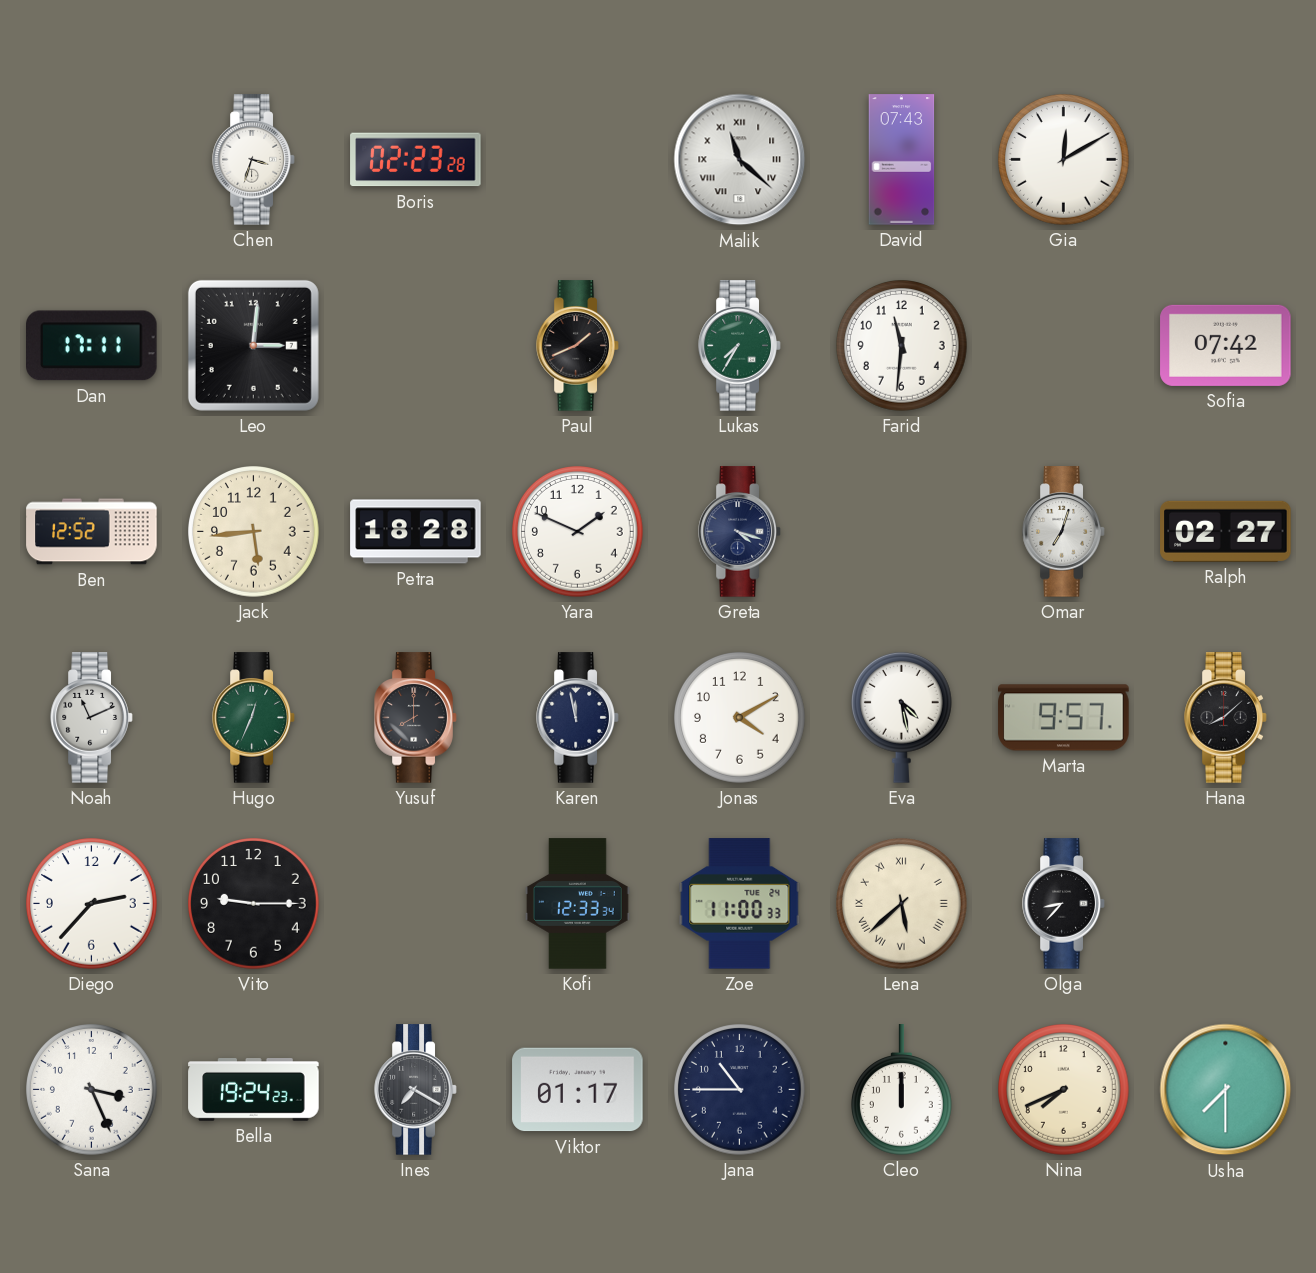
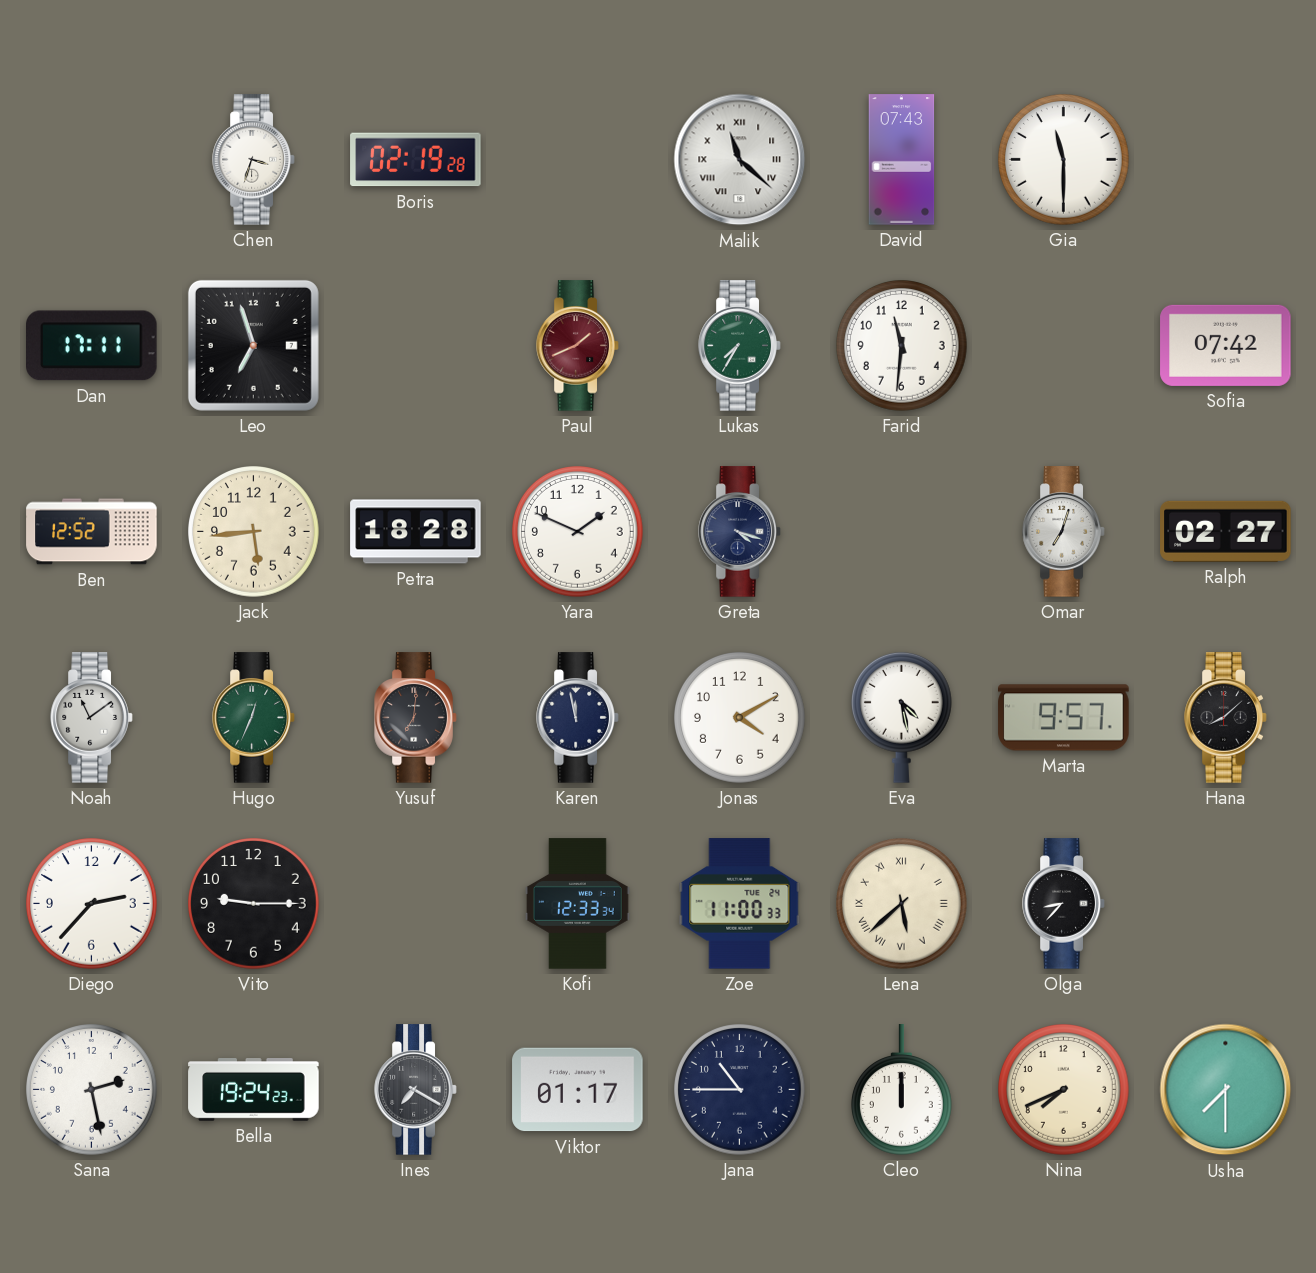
Boris: 02:23 -> 02:19
Gia: 12:10 -> 11:30
Leo: 3:01 -> 6:57
Paul dial: black -> burgundy
Noah: 11:11 -> 11:09
Yusuf: 8:00 -> 7:01
Sana: 3:26 -> 2:28
